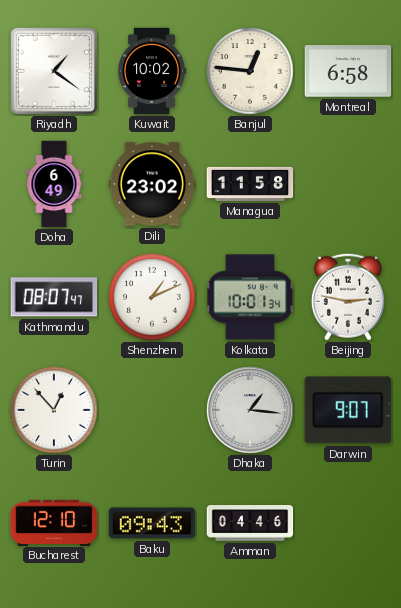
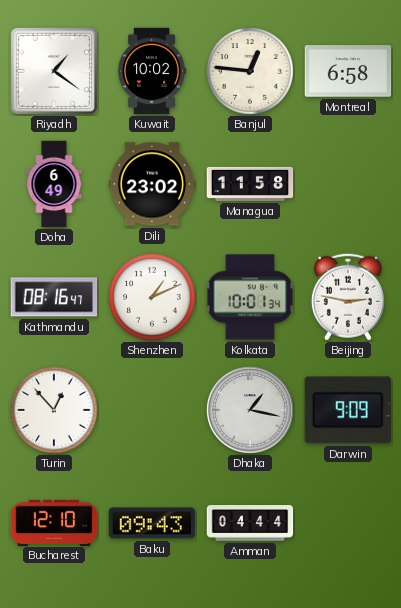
Kathmandu: 08:07 -> 08:16
Dhaka: 1:16 -> 1:17
Darwin: 9:07 -> 9:09
Amman: 04:46 -> 04:44
